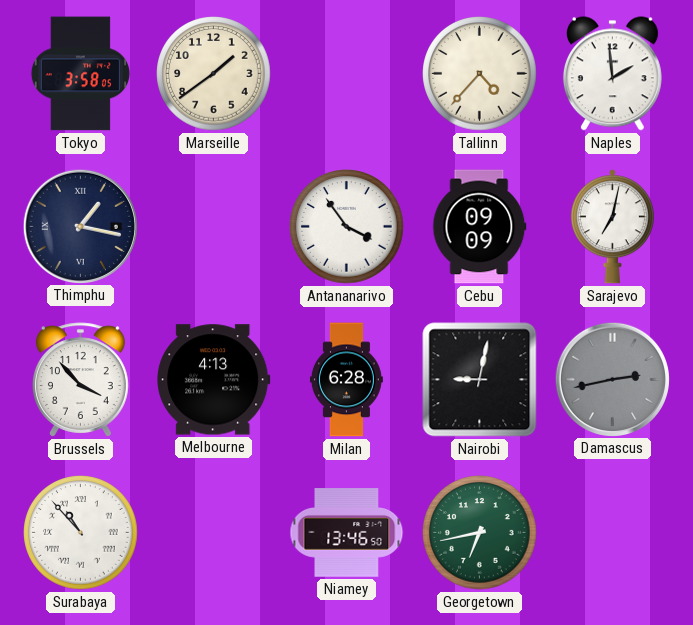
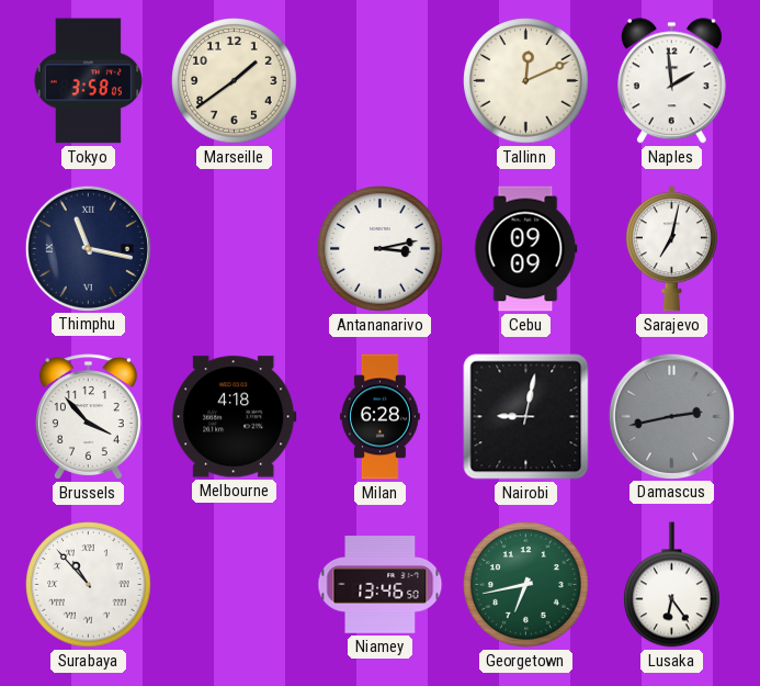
Tallinn: 4:37 -> 12:11
Thimphu: 1:17 -> 11:17
Antananarivo: 3:54 -> 3:13
Melbourne: 4:13 -> 4:18
Lusaka: none -> 6:24
